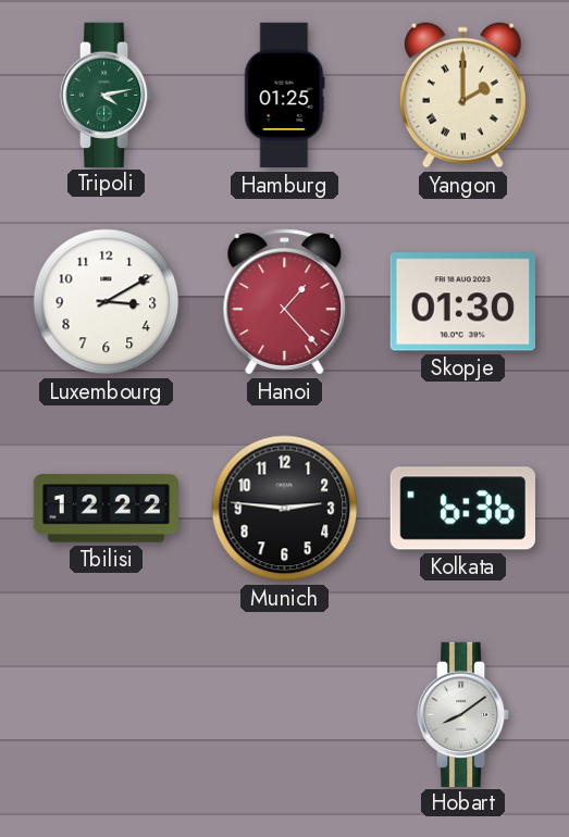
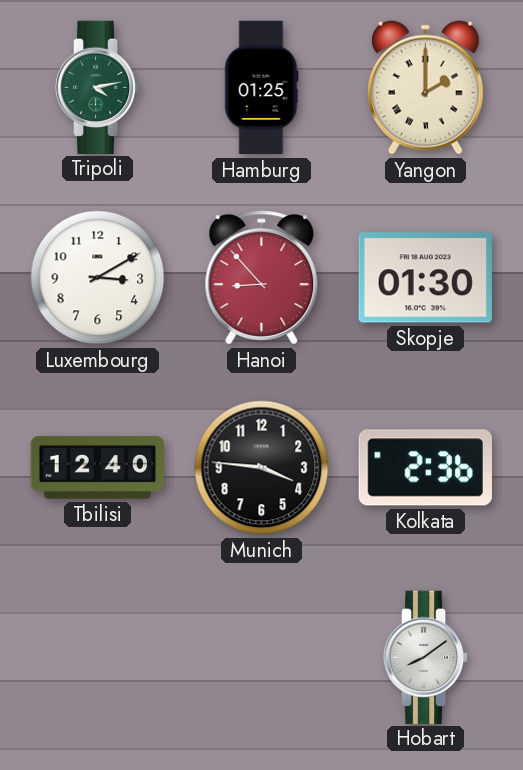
Hanoi: 1:23 -> 8:53
Tbilisi: 12:22 -> 12:40
Munich: 2:46 -> 3:46
Kolkata: 6:36 -> 2:36
